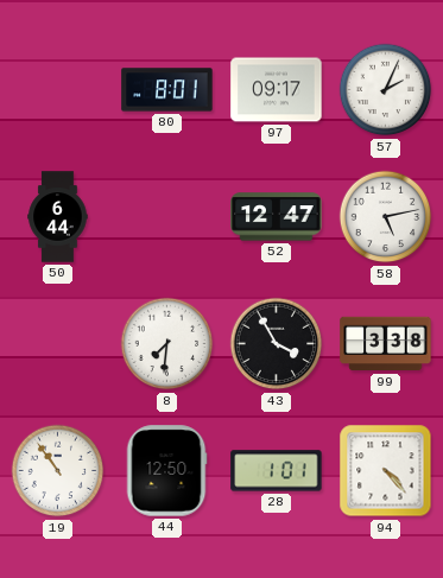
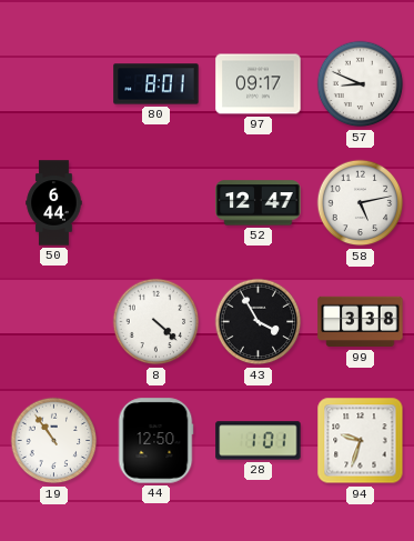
57: 2:04 -> 8:49
8: 7:31 -> 4:22
94: 4:23 -> 9:33
